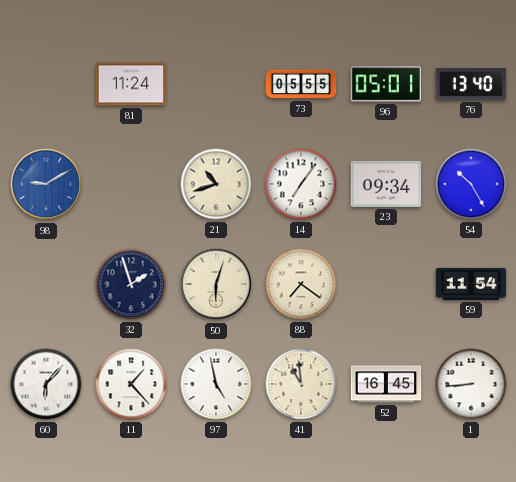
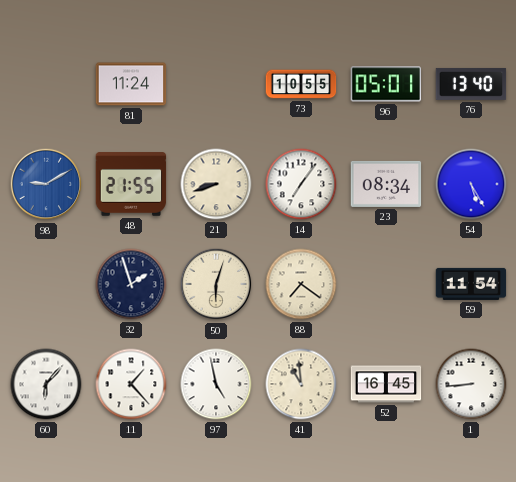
73: 05:55 -> 10:55
48: none -> 21:55
21: 10:42 -> 8:42
23: 09:34 -> 08:34
54: 10:25 -> 5:25
